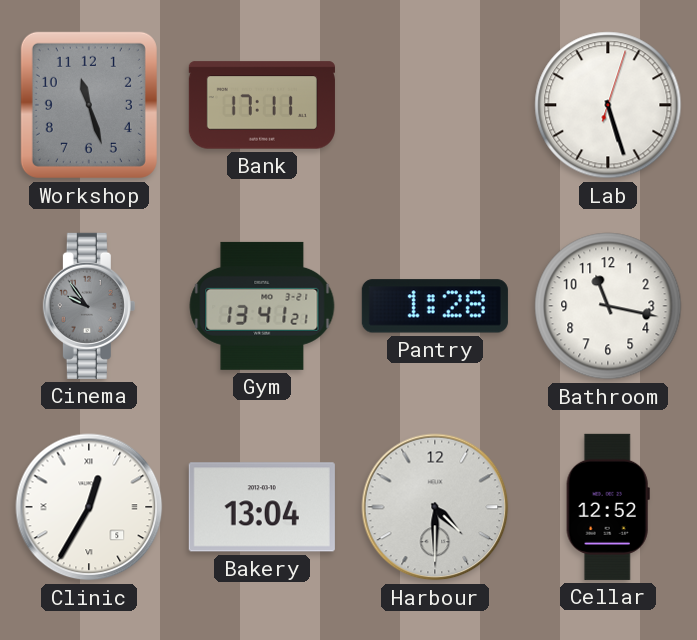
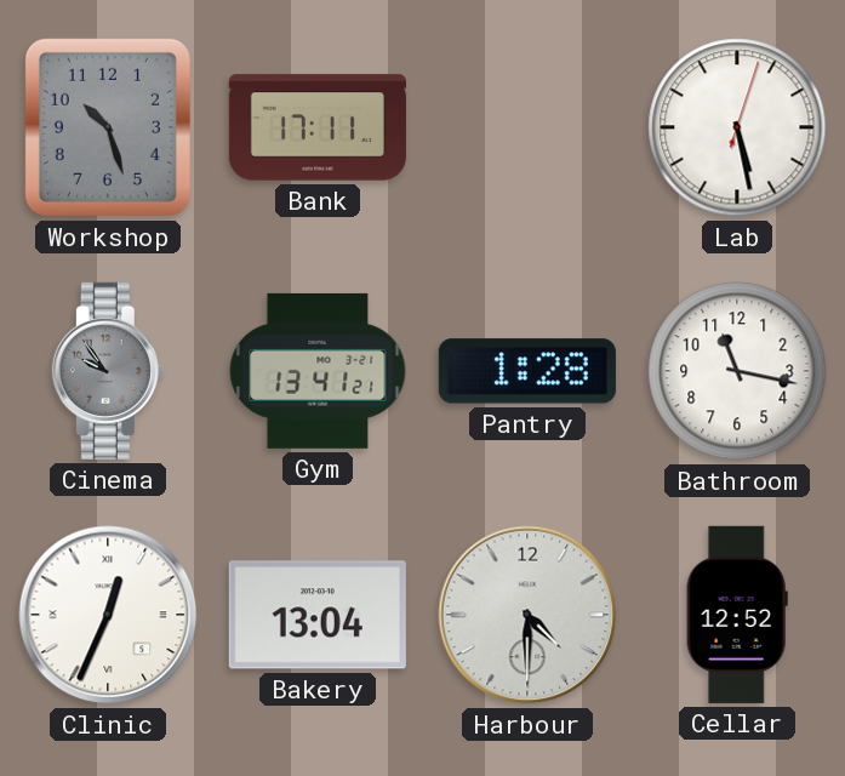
Workshop: 11:27 -> 10:27
Lab: 5:27 -> 5:28
Clinic: 12:35 -> 12:34
